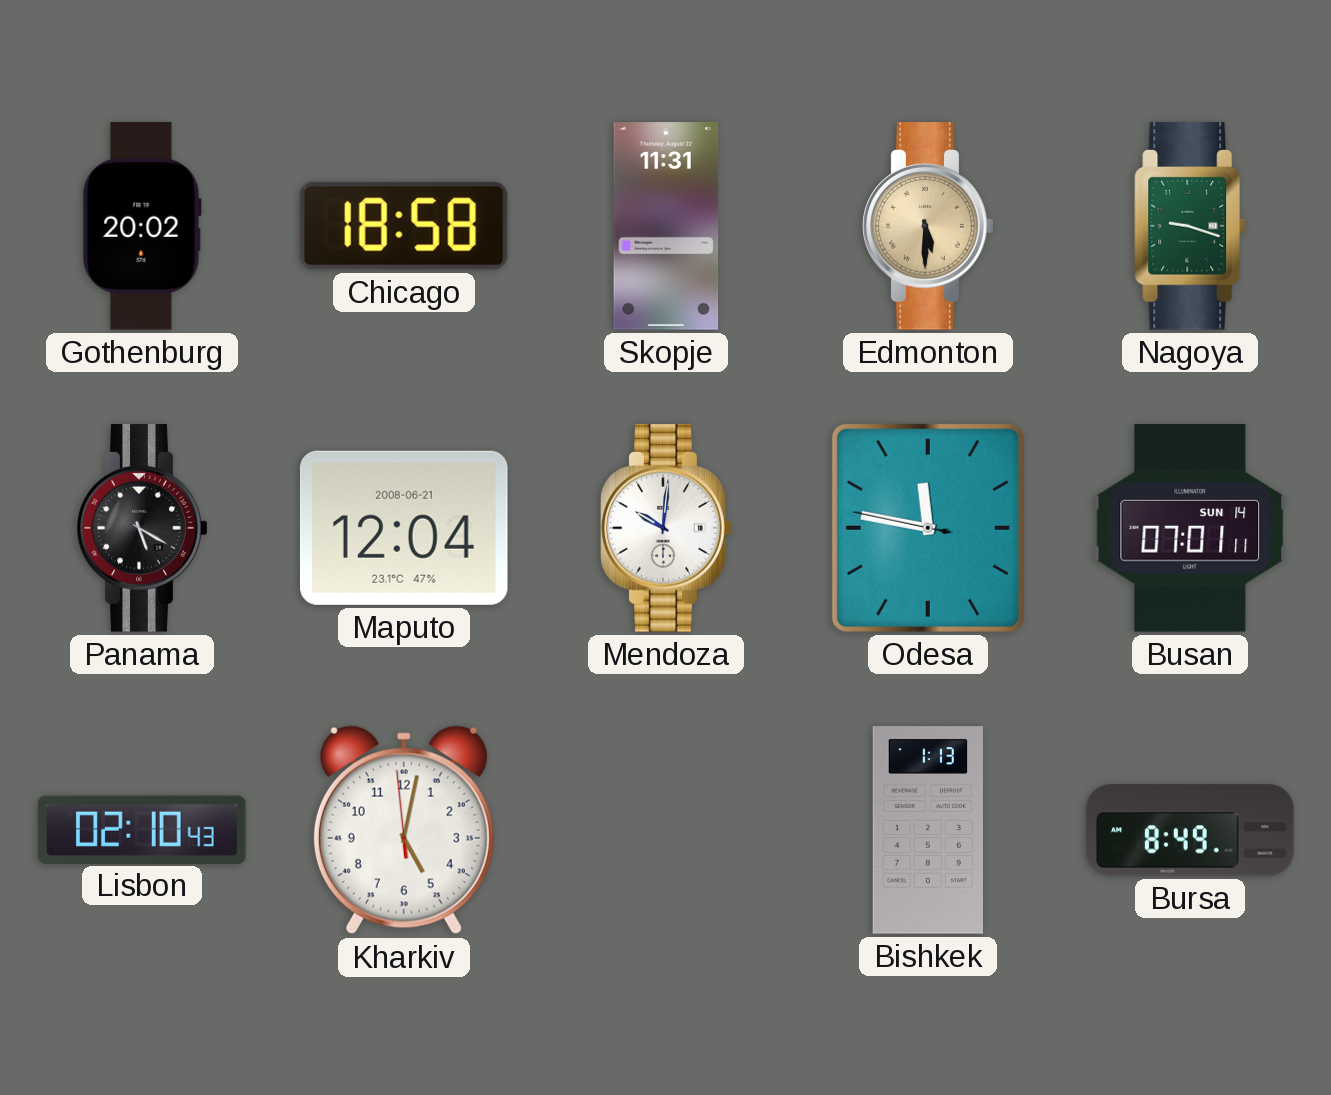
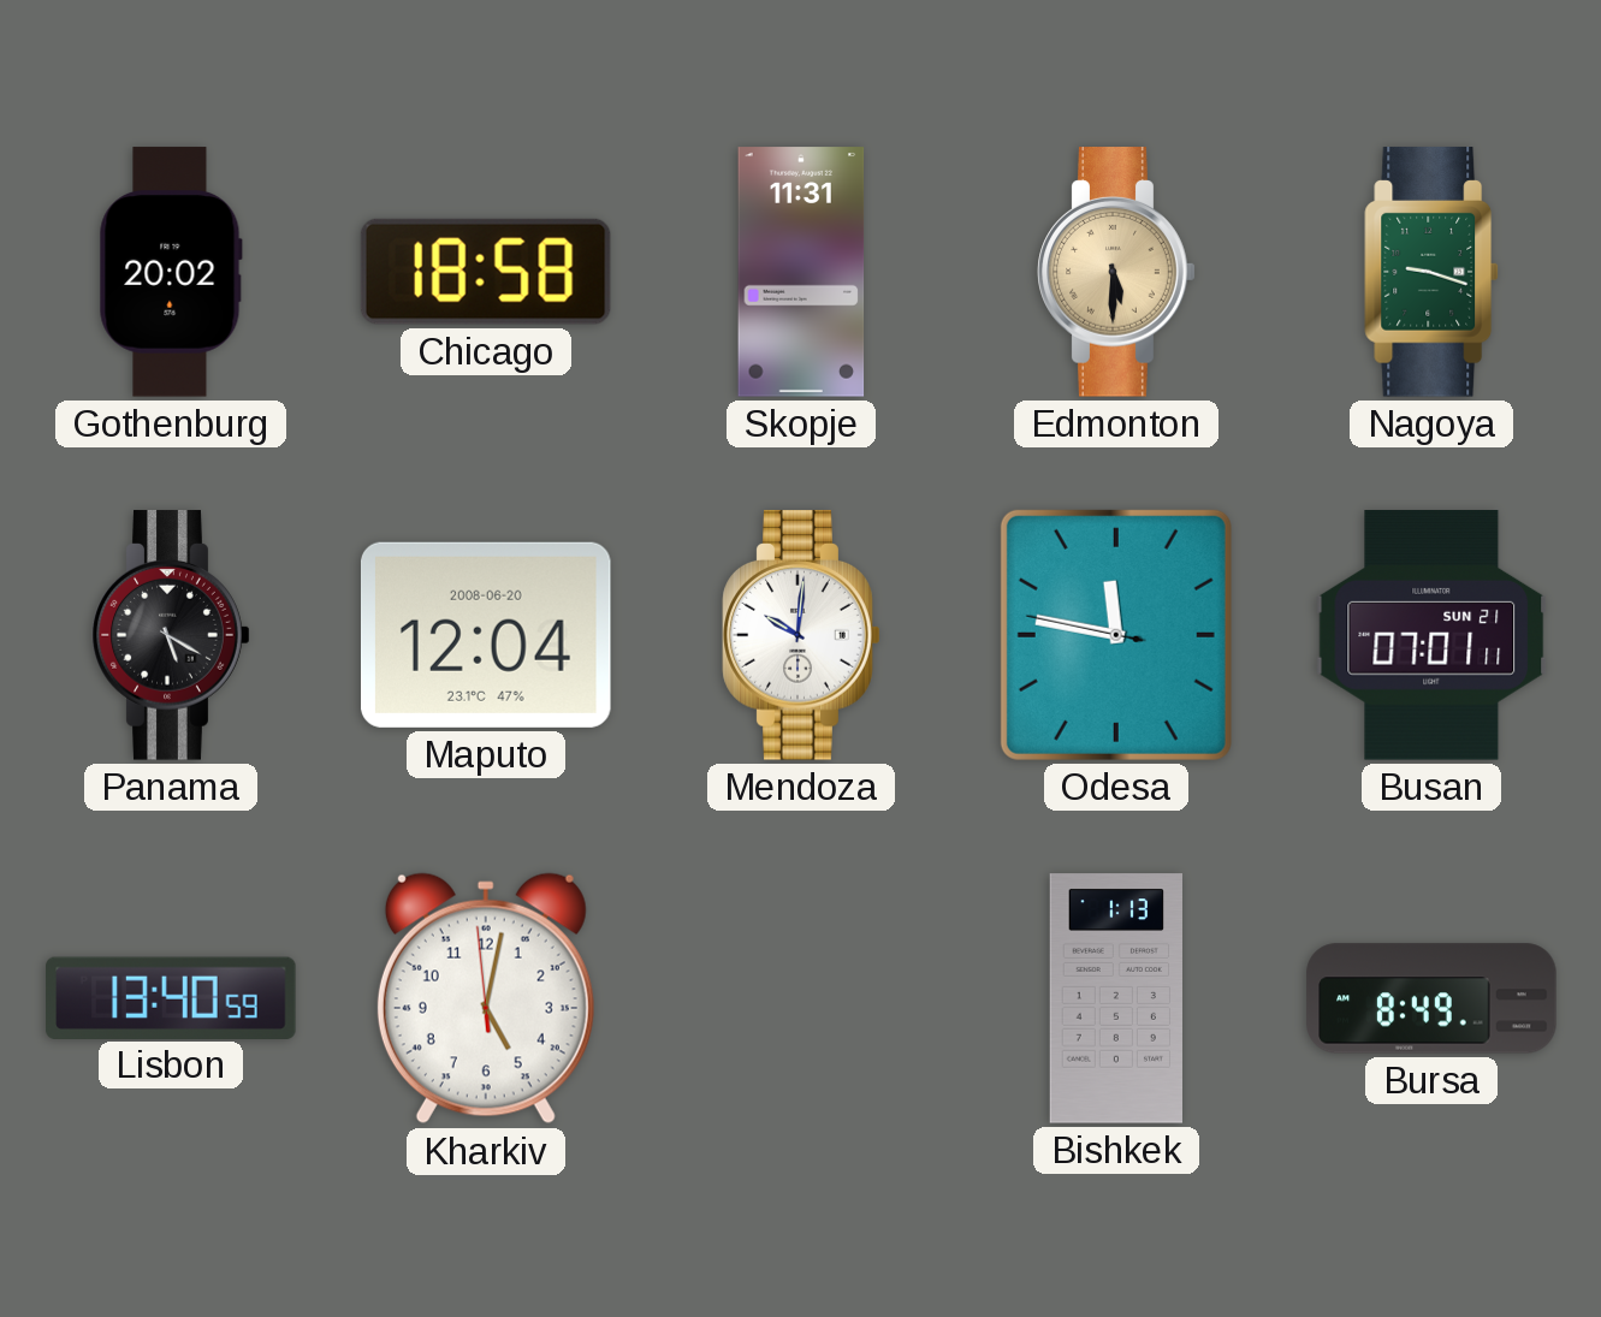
Maputo date: 2008-06-21 -> 2008-06-20
Busan date: SUN 14 -> SUN 21
Lisbon: 02:10 -> 13:40
